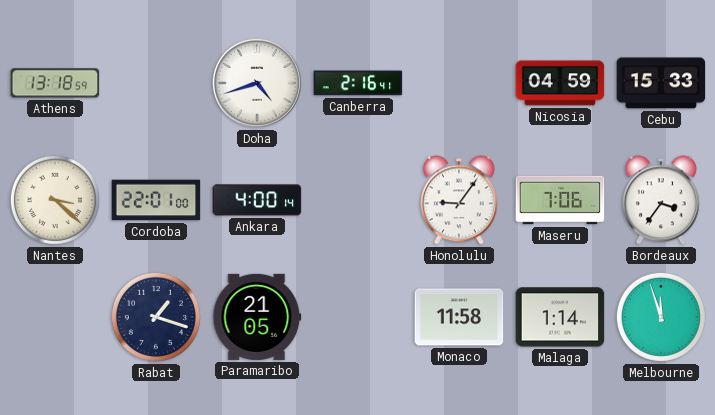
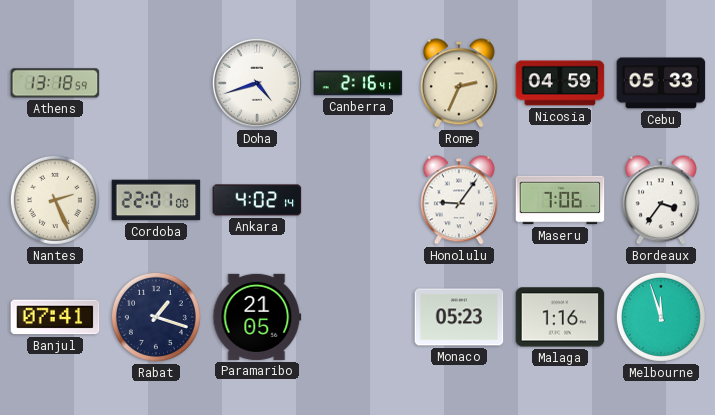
Rome: none -> 2:34
Cebu: 15:33 -> 05:33
Nantes: 3:22 -> 2:26
Ankara: 4:00 -> 4:02
Banjul: none -> 07:41
Monaco: 11:58 -> 05:23
Malaga: 1:14 -> 1:16
